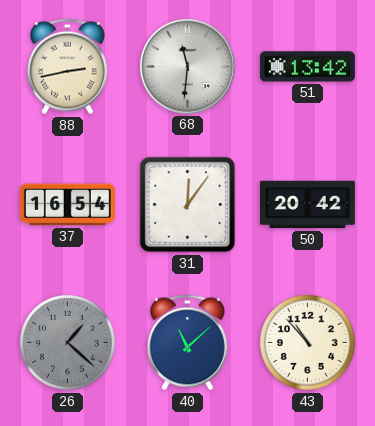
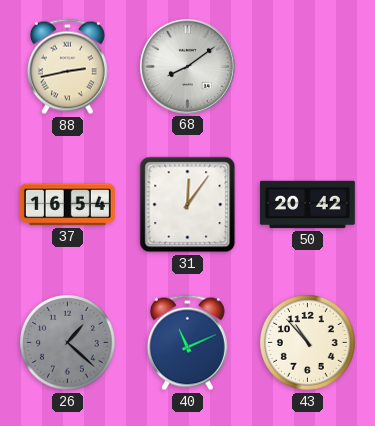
68: 11:31 -> 8:09
51: 13:42 -> none
40: 11:08 -> 11:11
